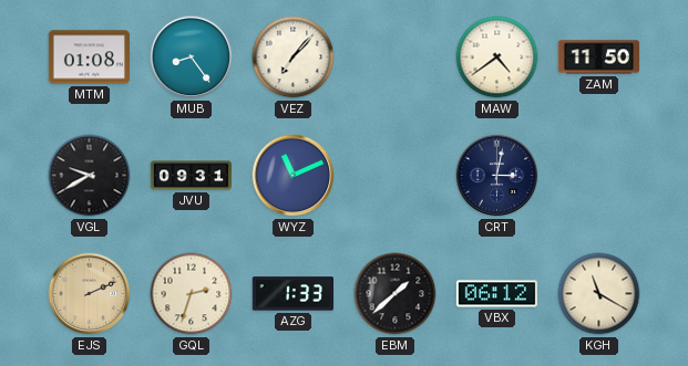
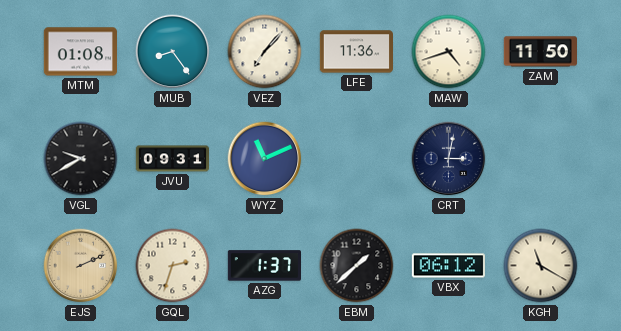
LFE: none -> 11:36
MAW: 4:39 -> 4:42
AZG: 1:33 -> 1:37
